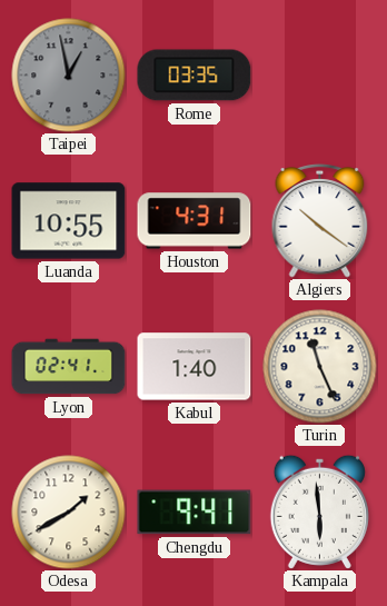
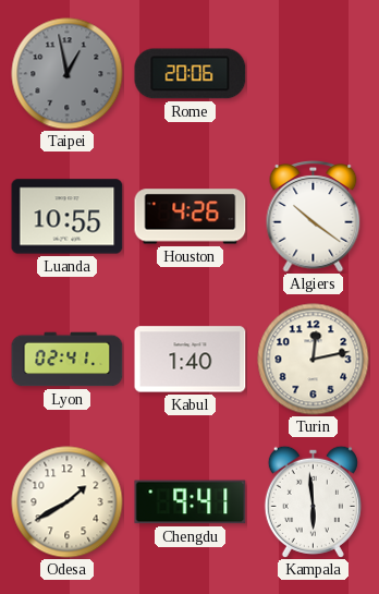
Rome: 03:35 -> 20:06
Houston: 4:31 -> 4:26
Turin: 11:26 -> 12:13
